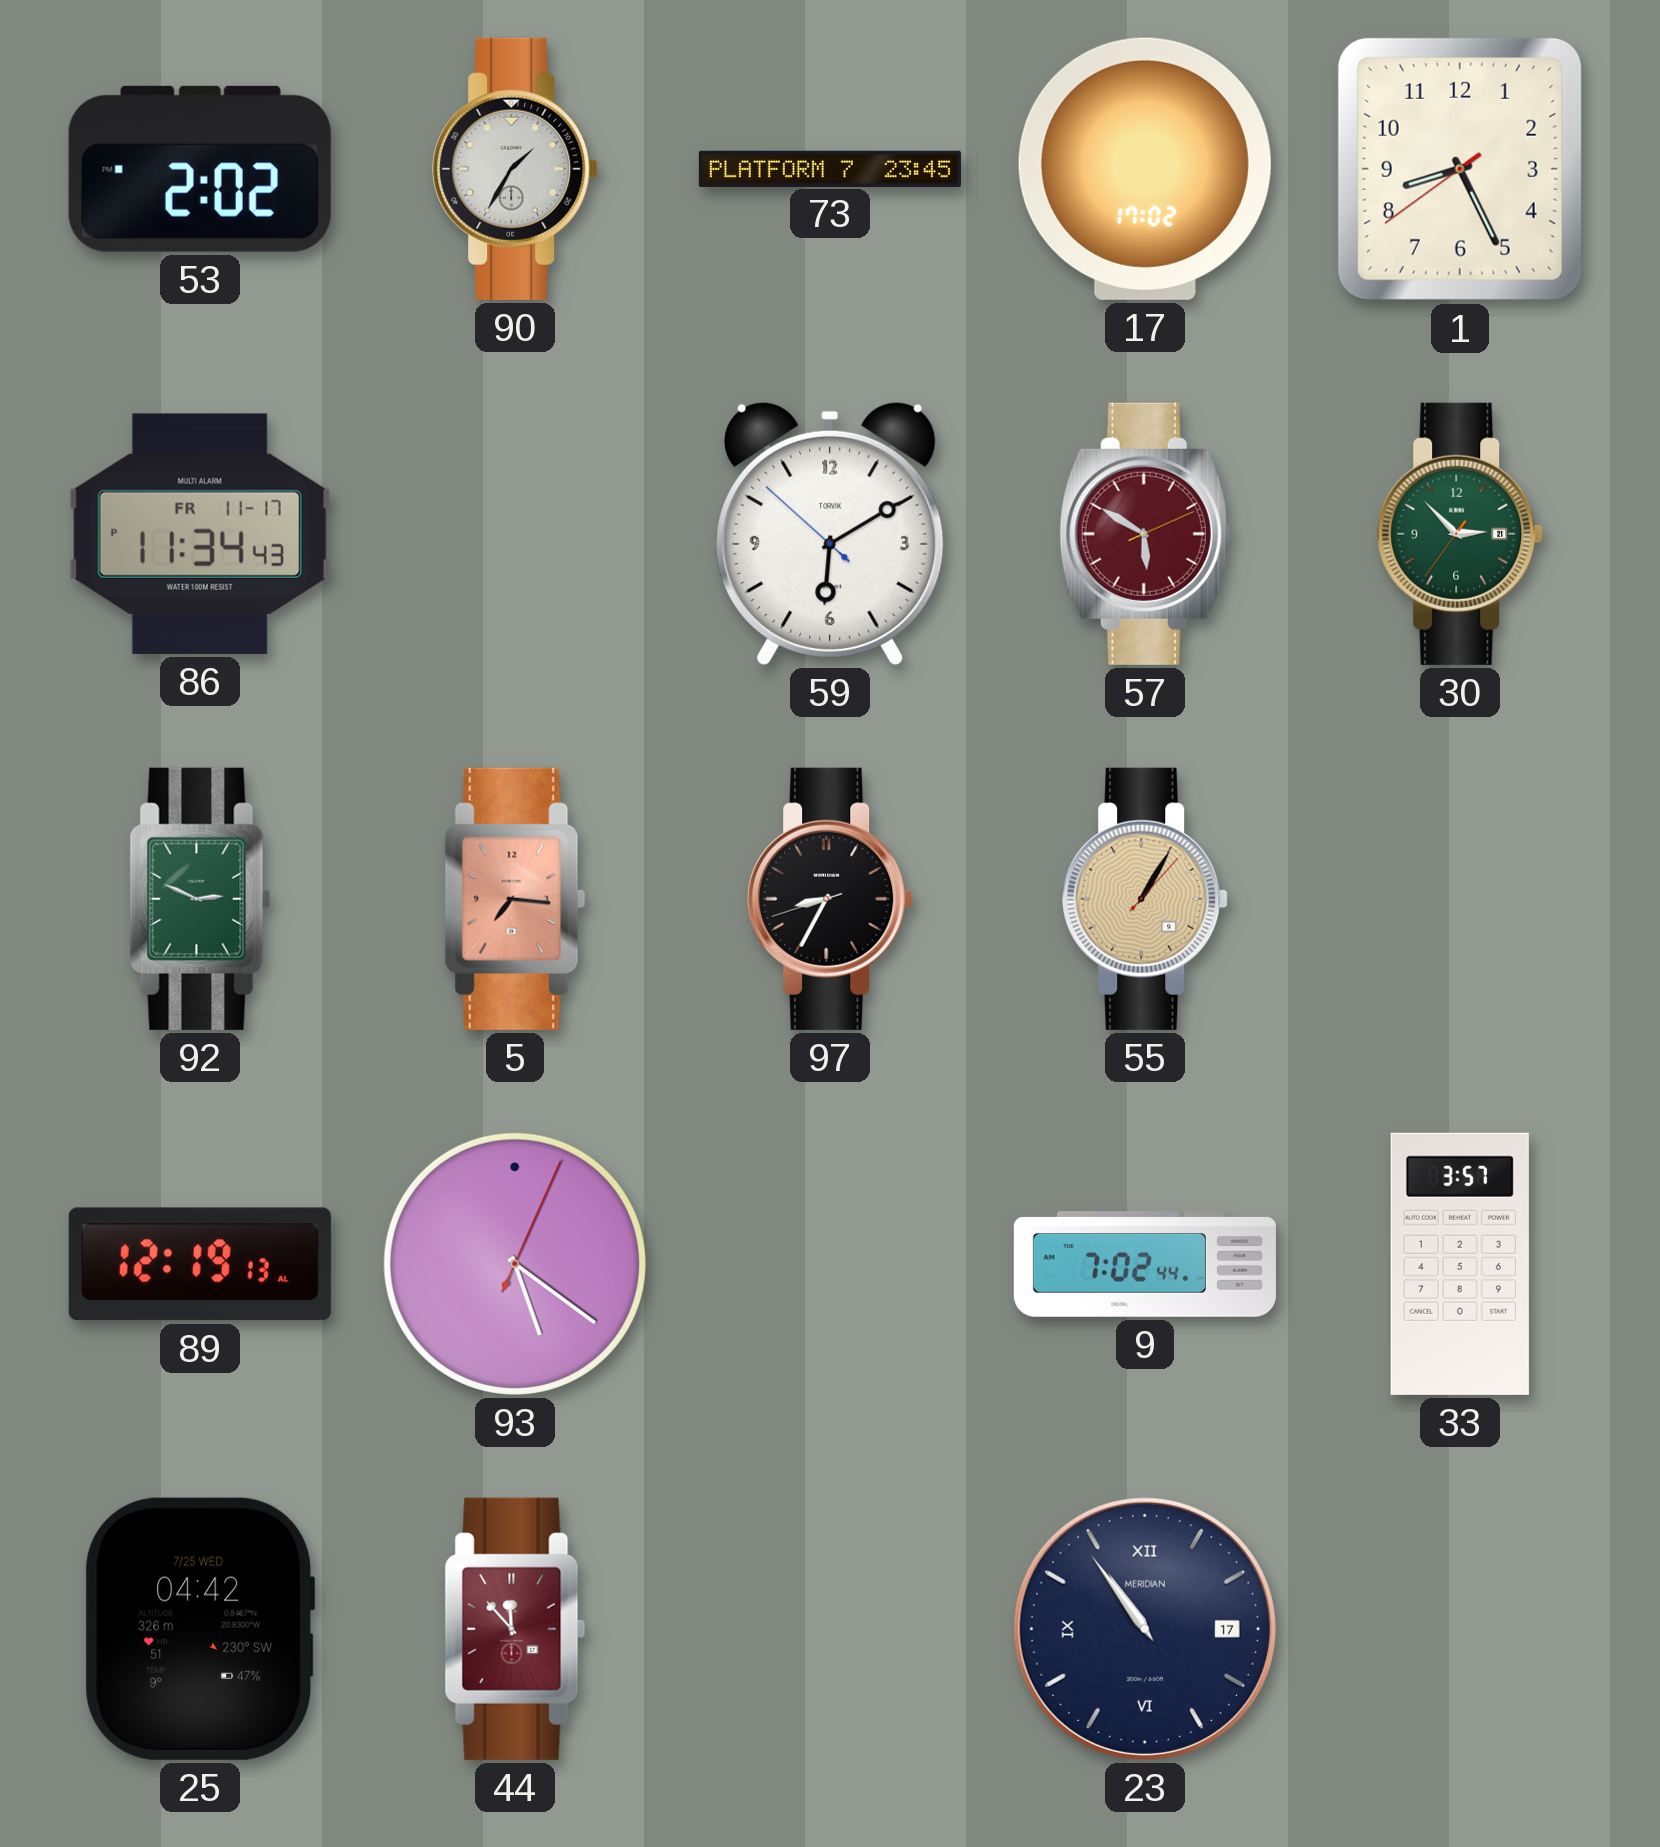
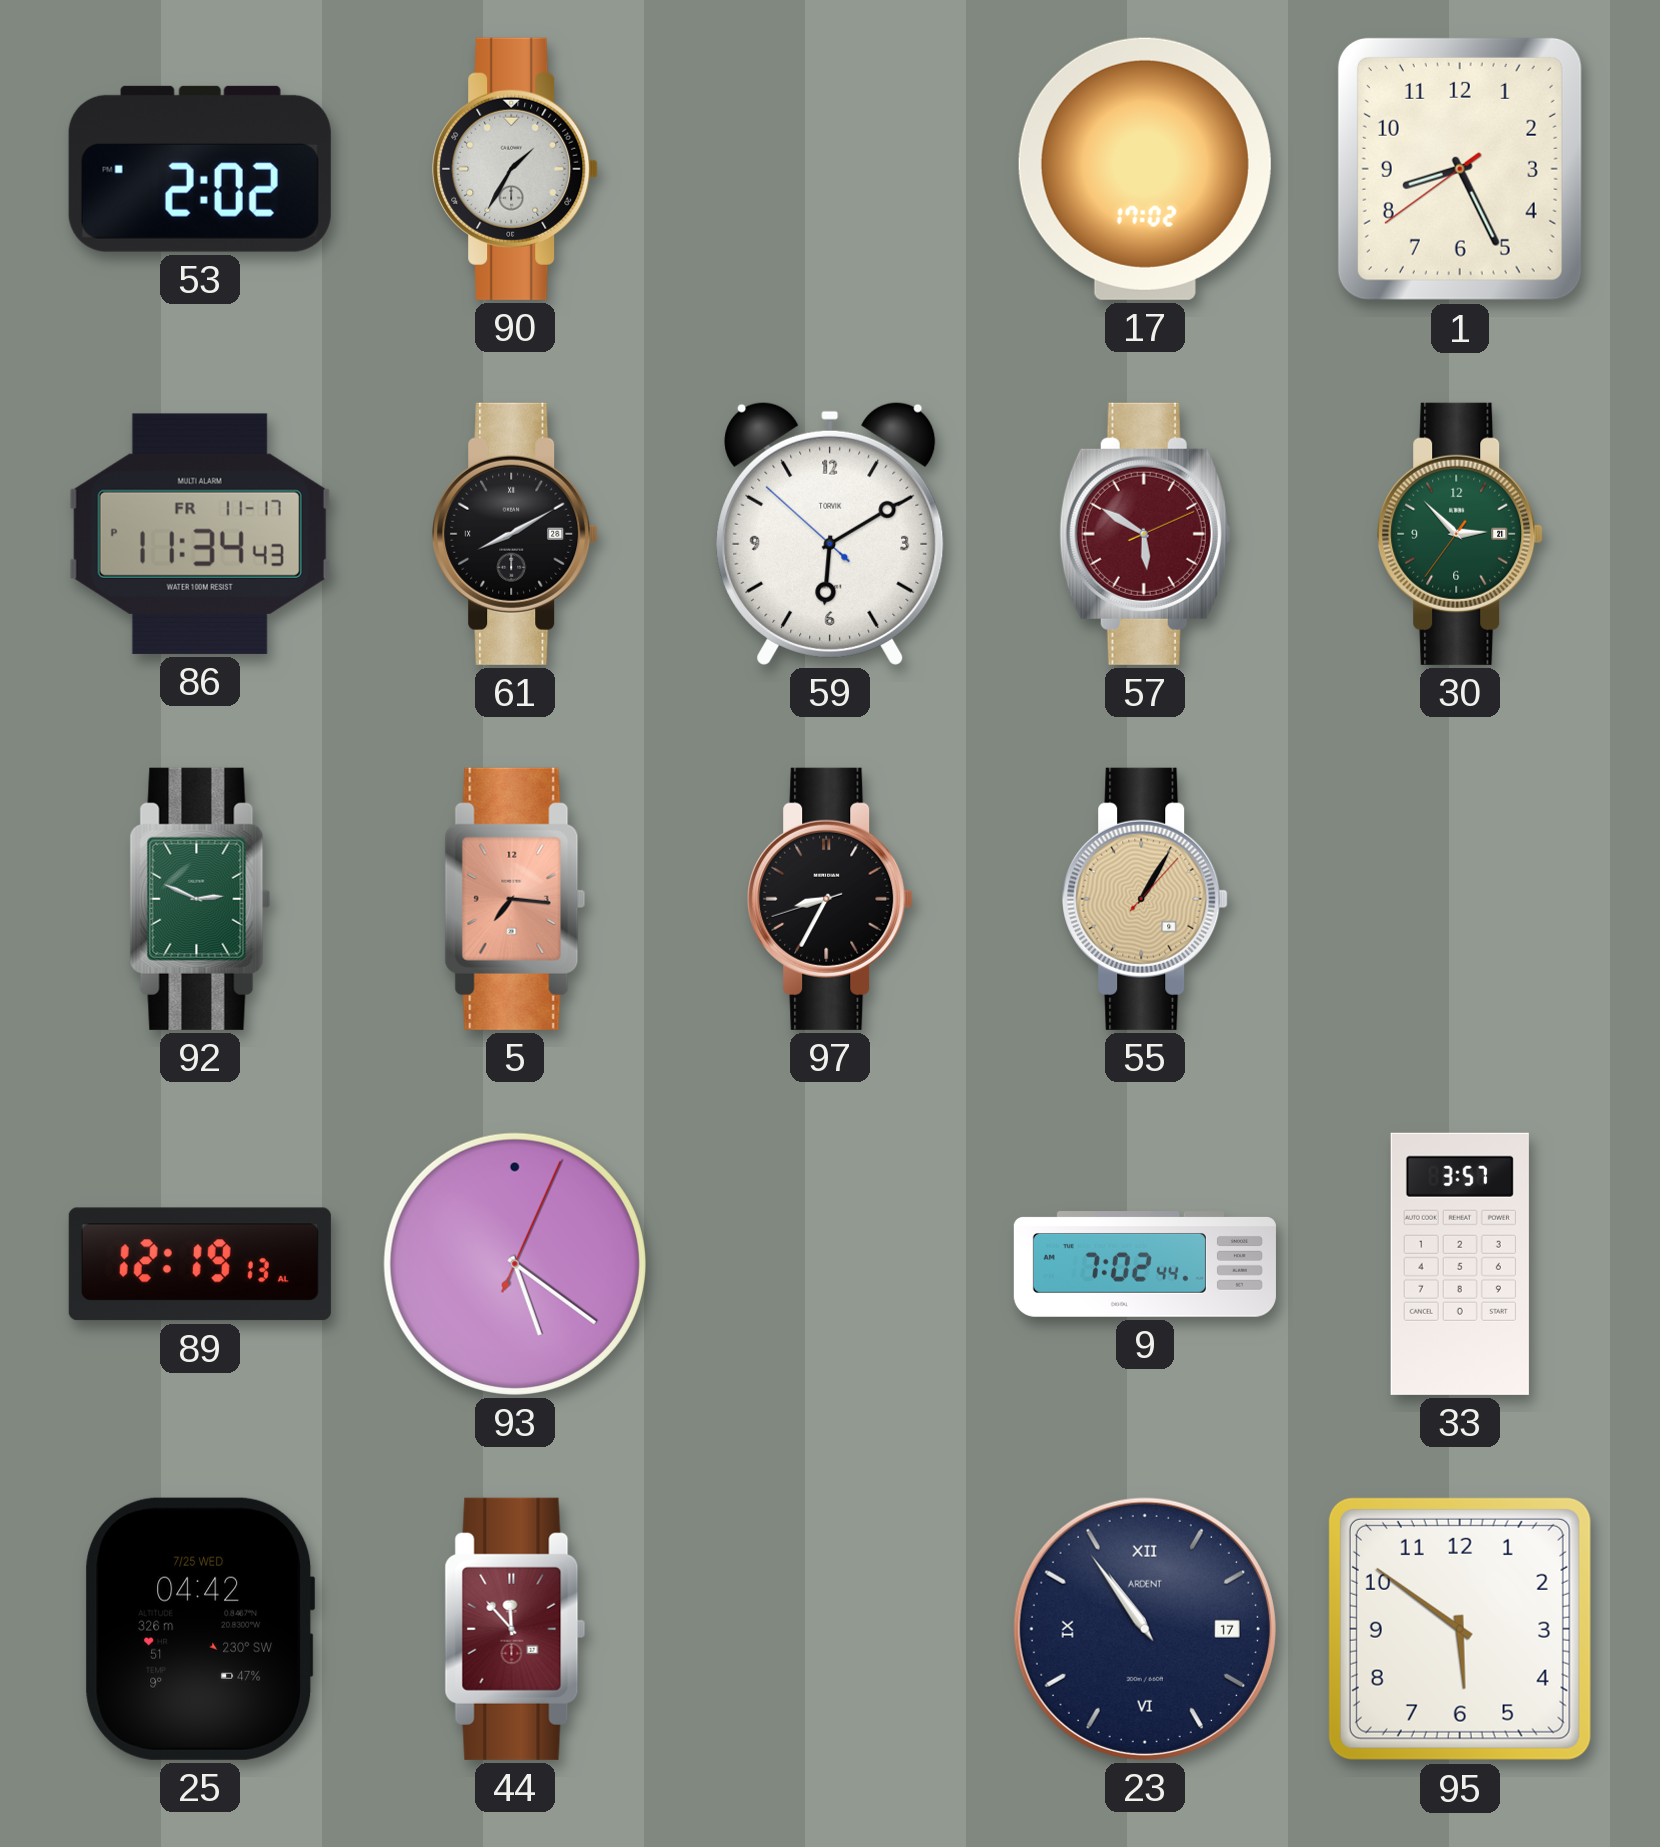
73: 23:45 -> none
61: none -> 8:10
23 brand: MERIDIAN -> ARDENT
95: none -> 5:51
